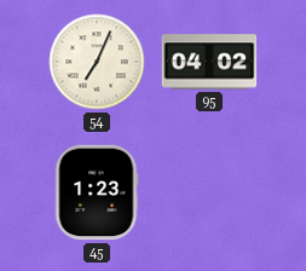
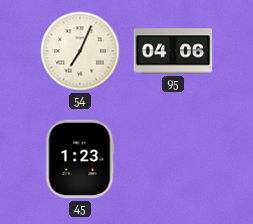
95: 04:02 -> 04:06
